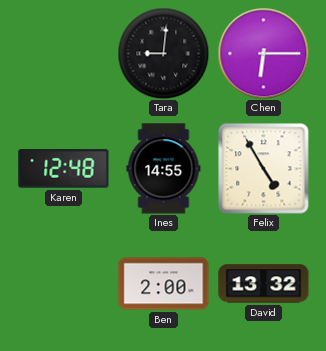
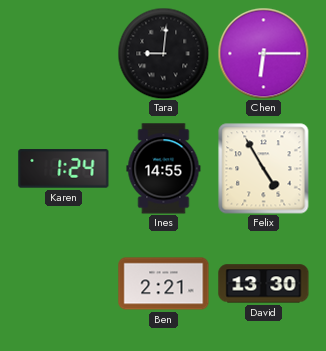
Karen: 12:48 -> 1:24
Ben: 2:00 -> 2:21
David: 13:32 -> 13:30
